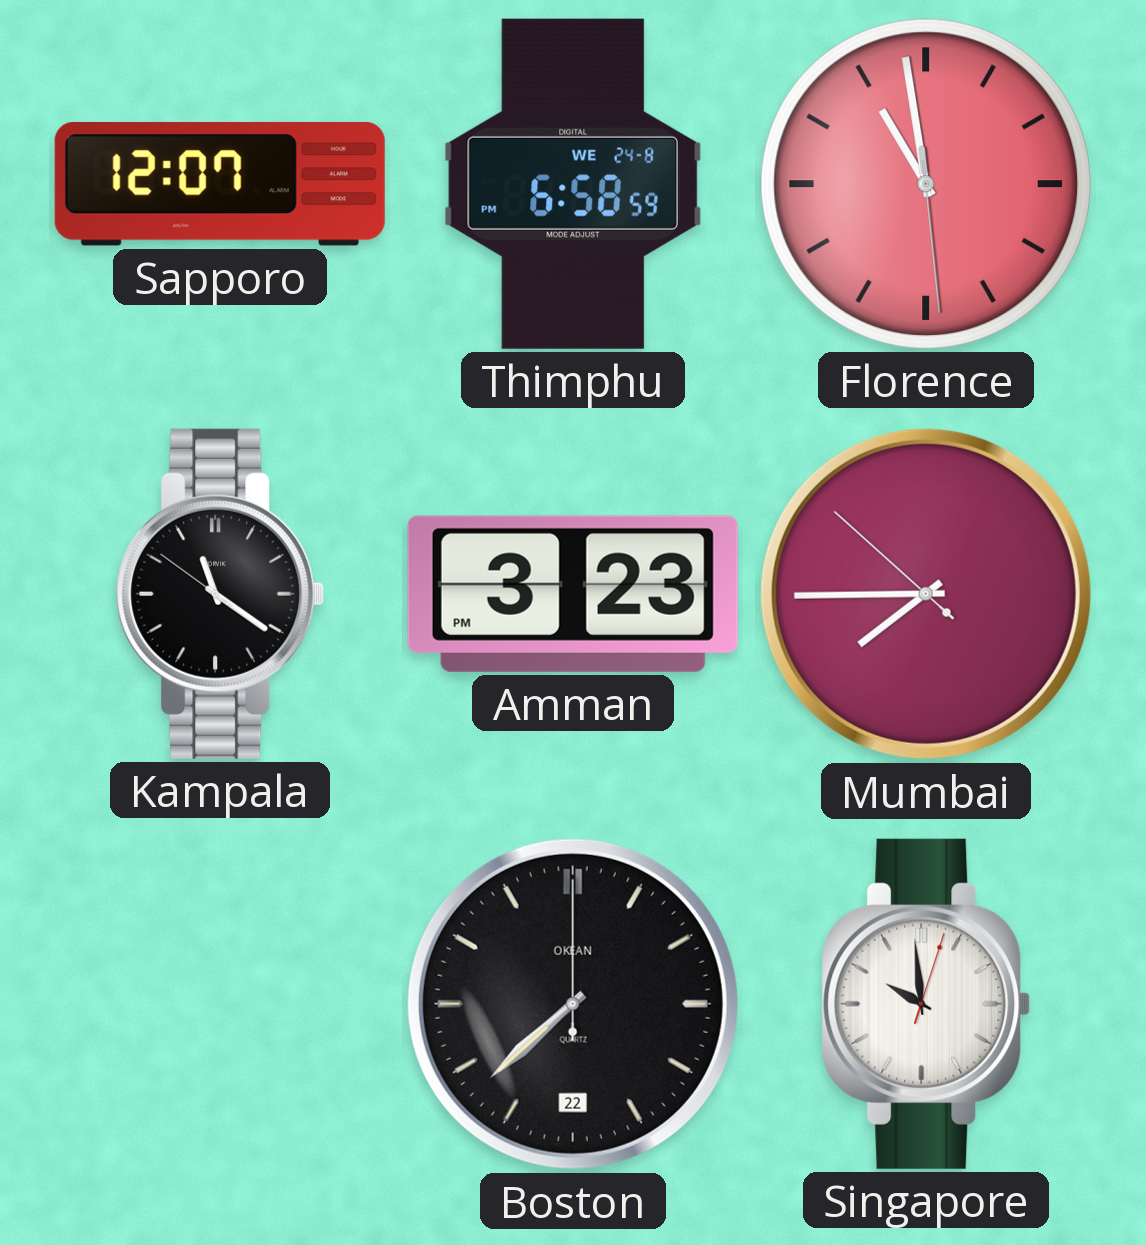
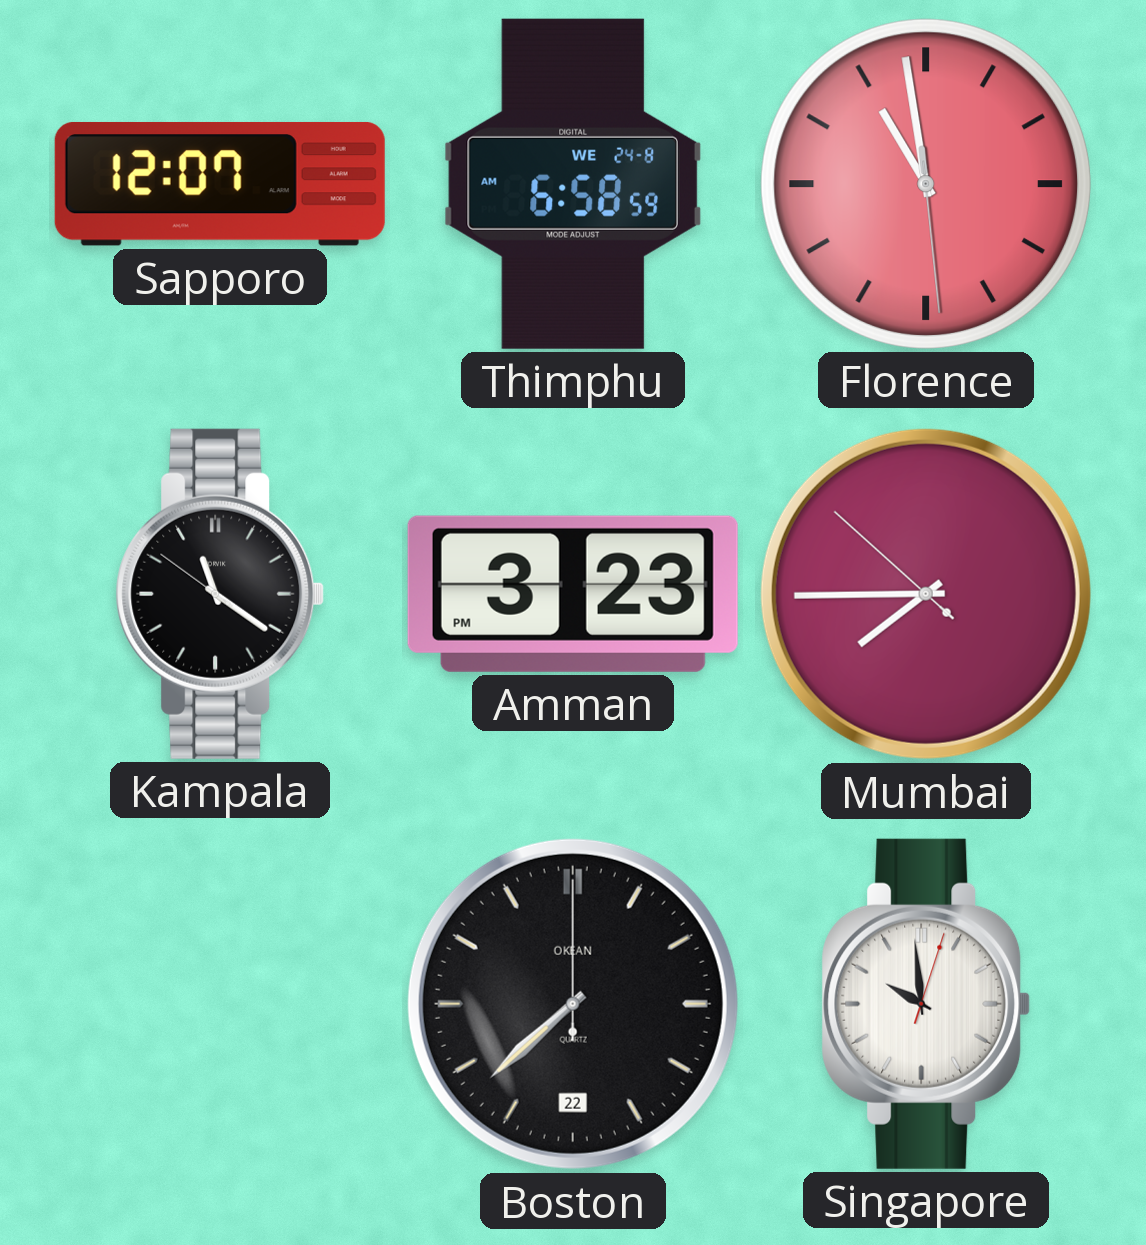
Thimphu: 6:58:59 PM -> 6:58:59 AM
